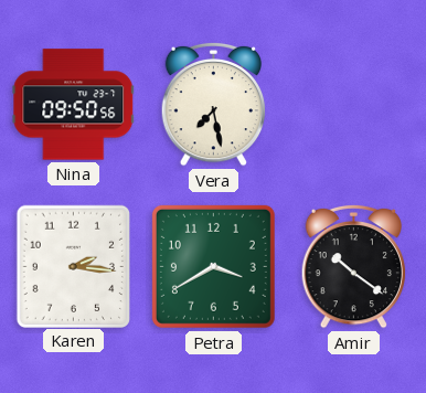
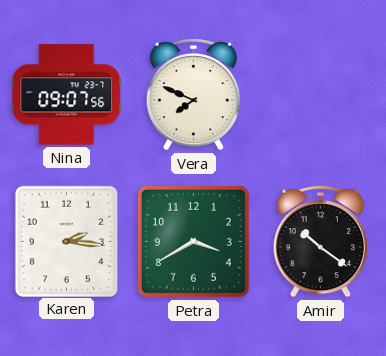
Nina: 09:50 -> 09:07
Vera: 7:28 -> 7:49
